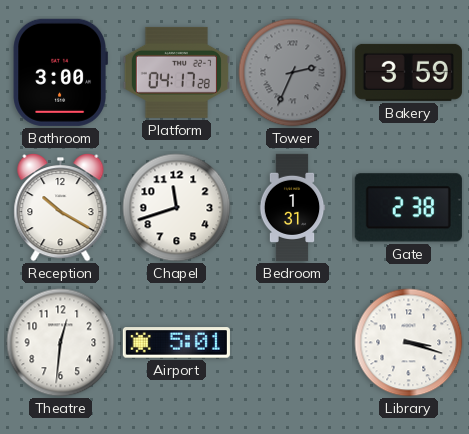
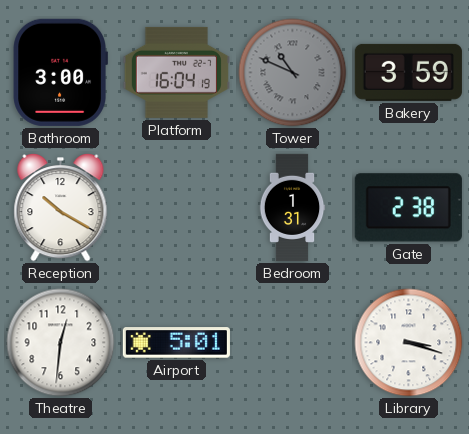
Platform: 04:17 -> 16:04
Tower: 2:34 -> 10:49
Chapel: 11:42 -> none
